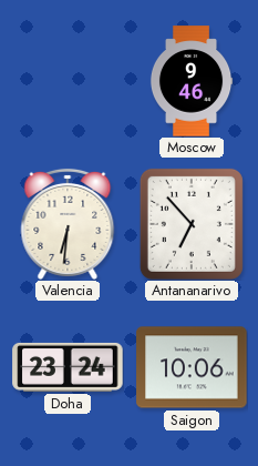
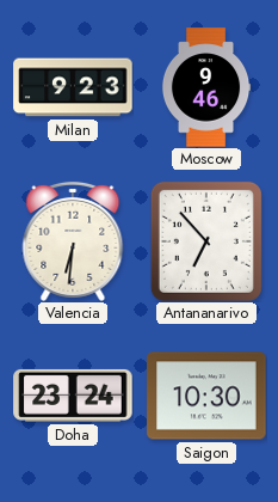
Milan: none -> 9:23
Saigon: 10:06 -> 10:30
